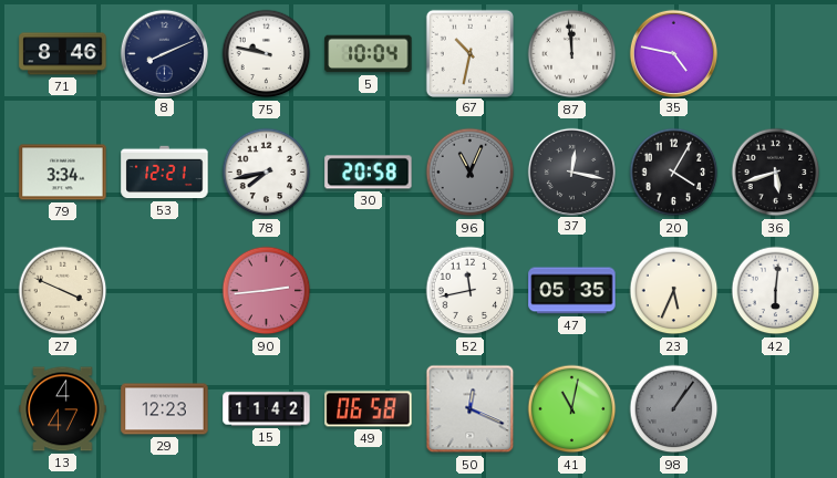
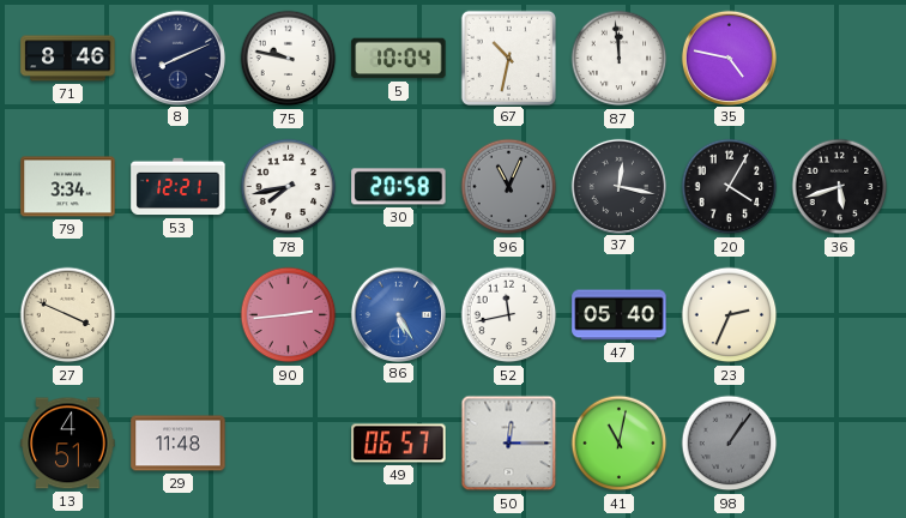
86: none -> 5:25
47: 05:35 -> 05:40
23: 5:34 -> 2:34
42: 6:01 -> none
13: 4:47 -> 4:51
29: 12:23 -> 11:48
15: 11:42 -> none
49: 06:58 -> 06:57
50: 12:19 -> 12:15
